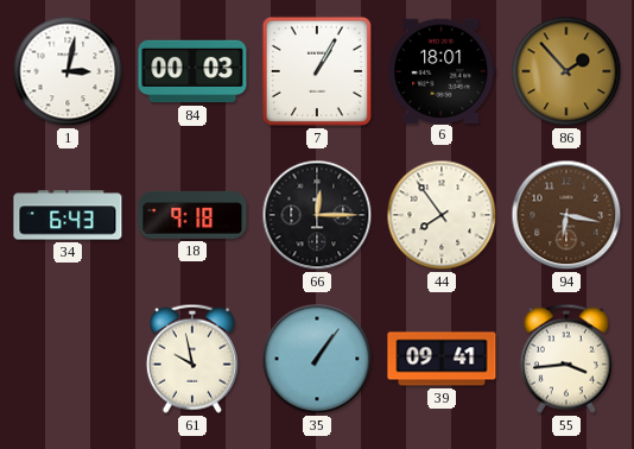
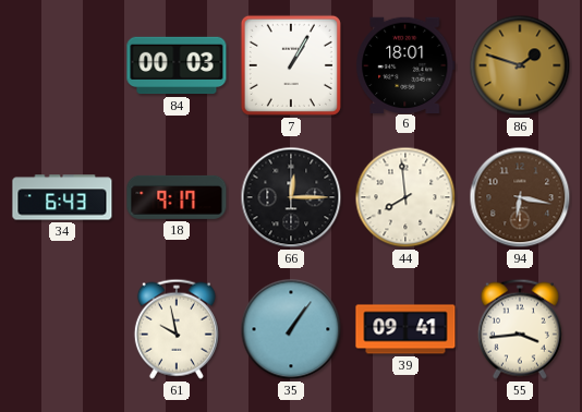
1: 3:02 -> none
86: 1:53 -> 1:48
18: 9:18 -> 9:17
44: 7:54 -> 7:59
